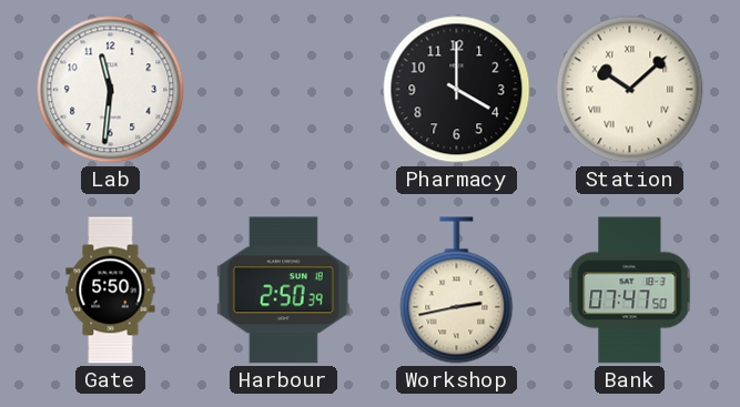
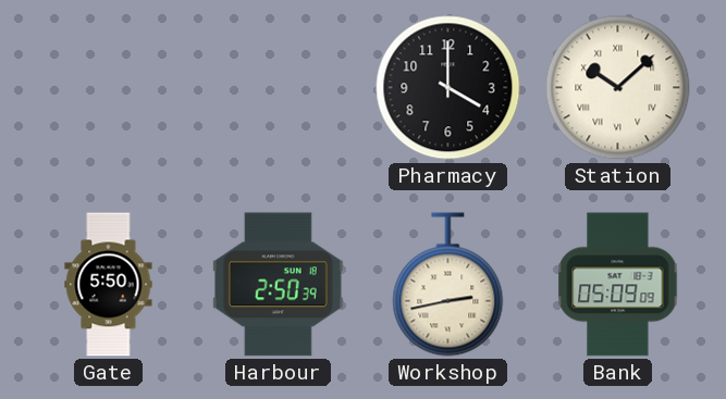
Lab: 11:31 -> none
Bank: 07:47 -> 05:09
